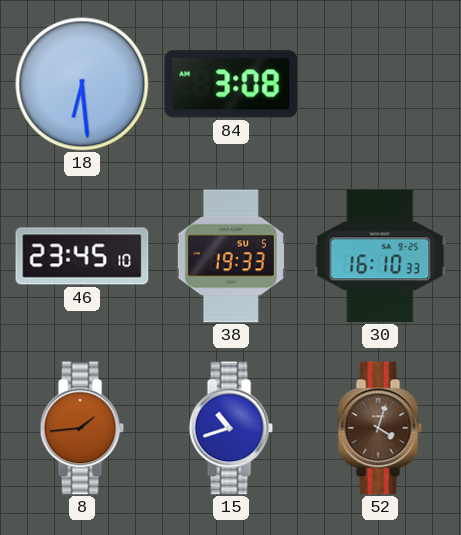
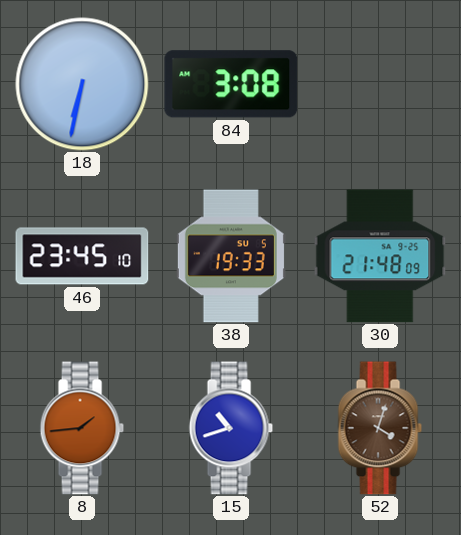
18: 6:29 -> 6:32
30: 16:10 -> 21:48
